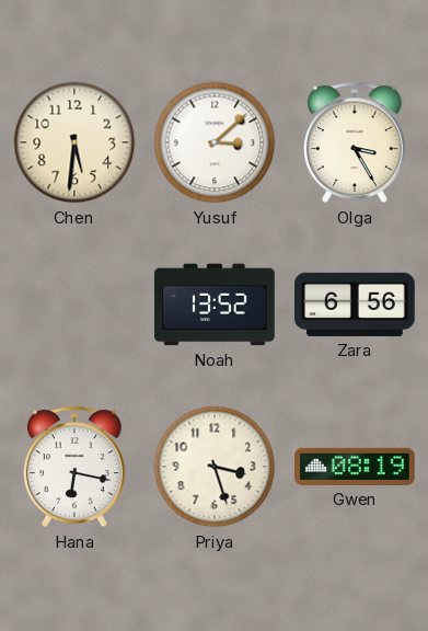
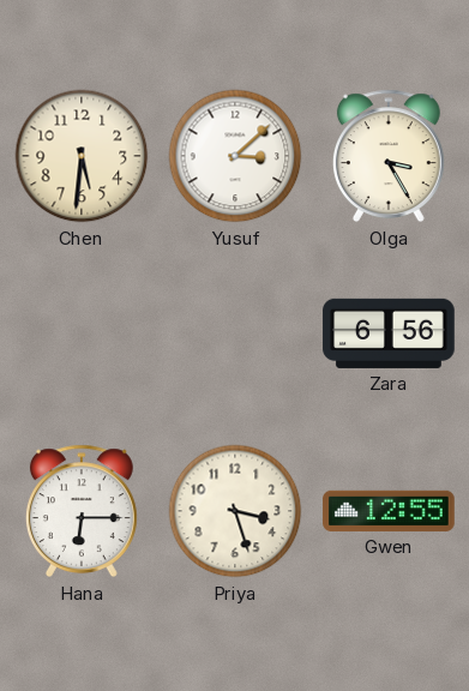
Noah: 13:52 -> none
Hana: 6:17 -> 6:15
Gwen: 08:19 -> 12:55
